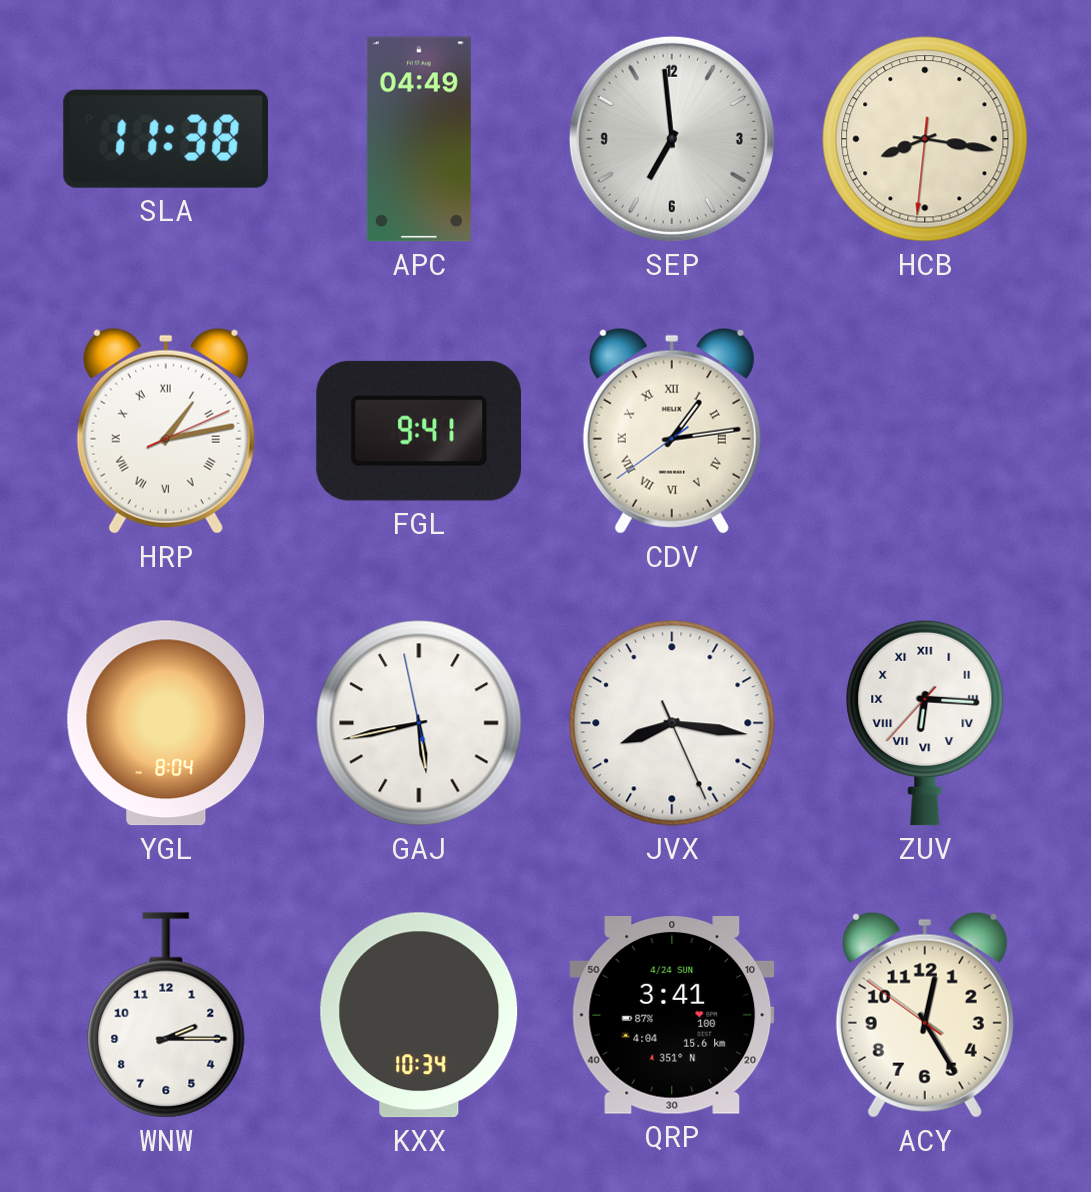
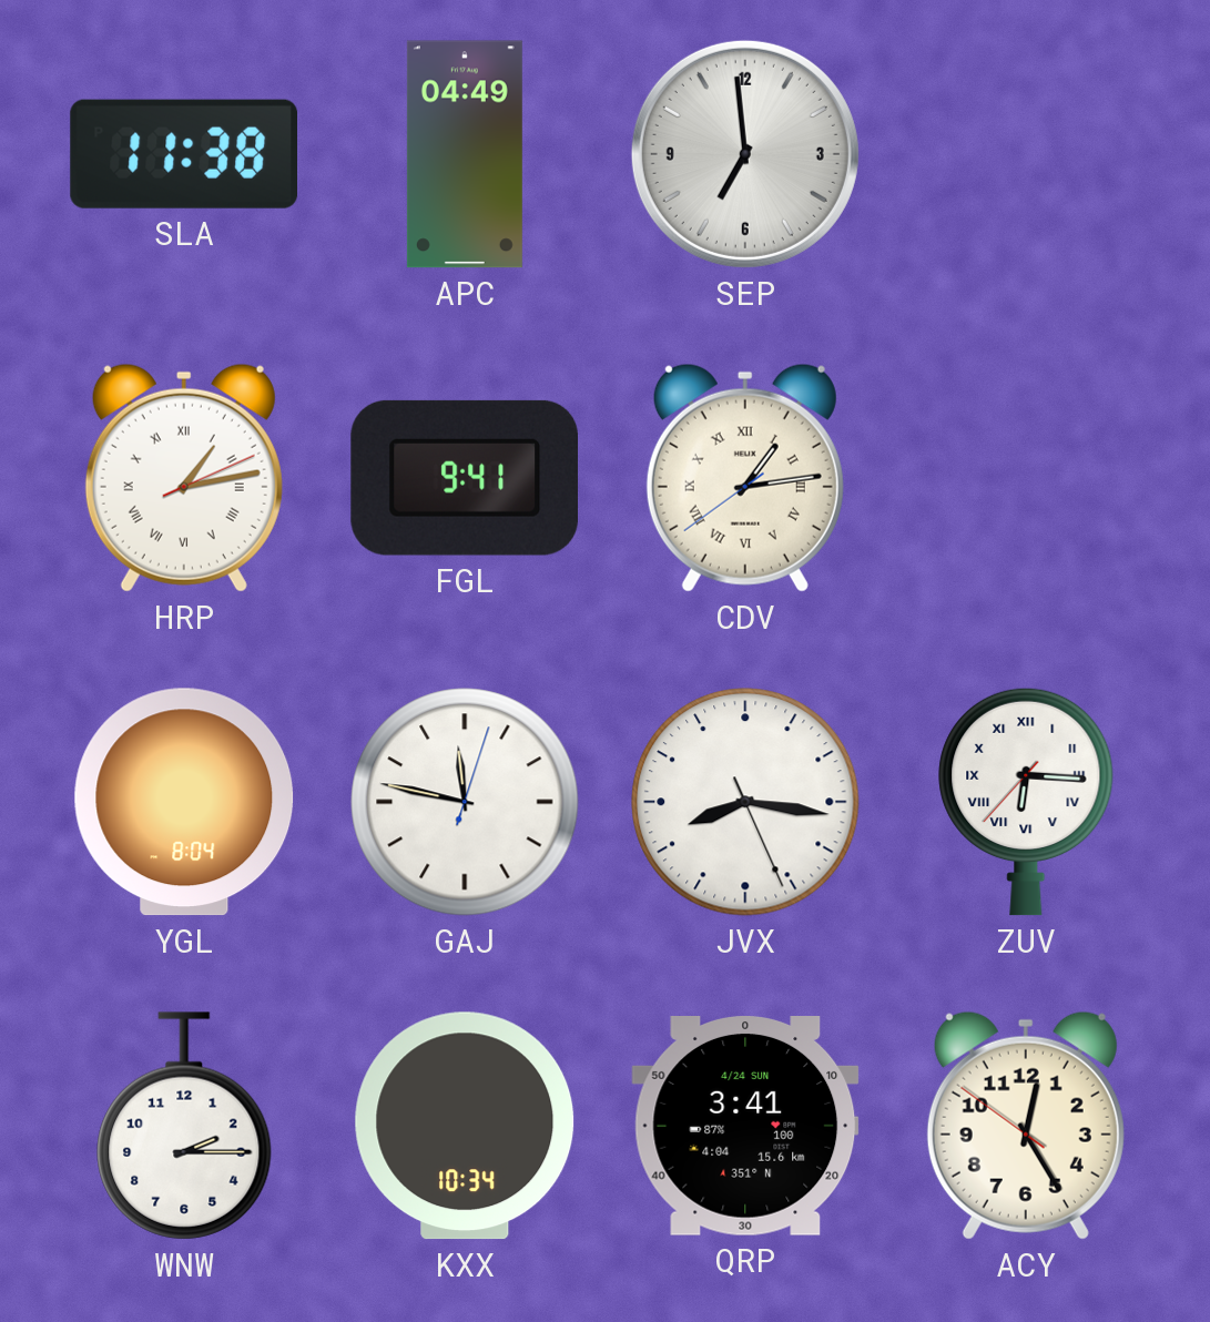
HCB: 8:16 -> none
GAJ: 5:42 -> 11:47
